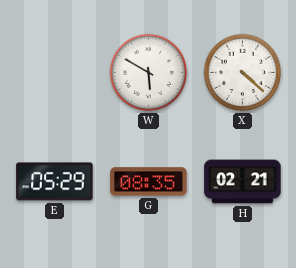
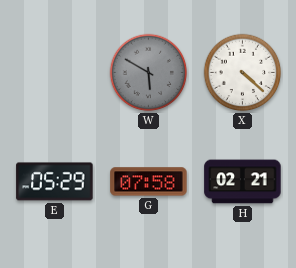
W dial: white -> grey
G: 08:35 -> 07:58
